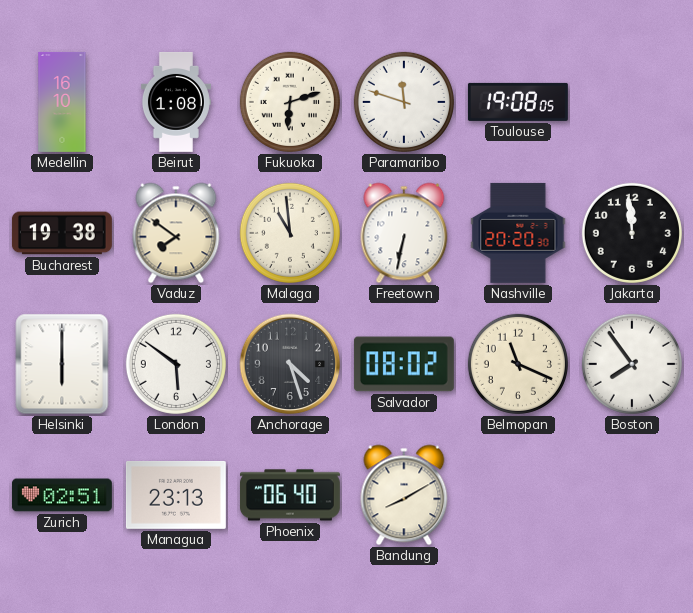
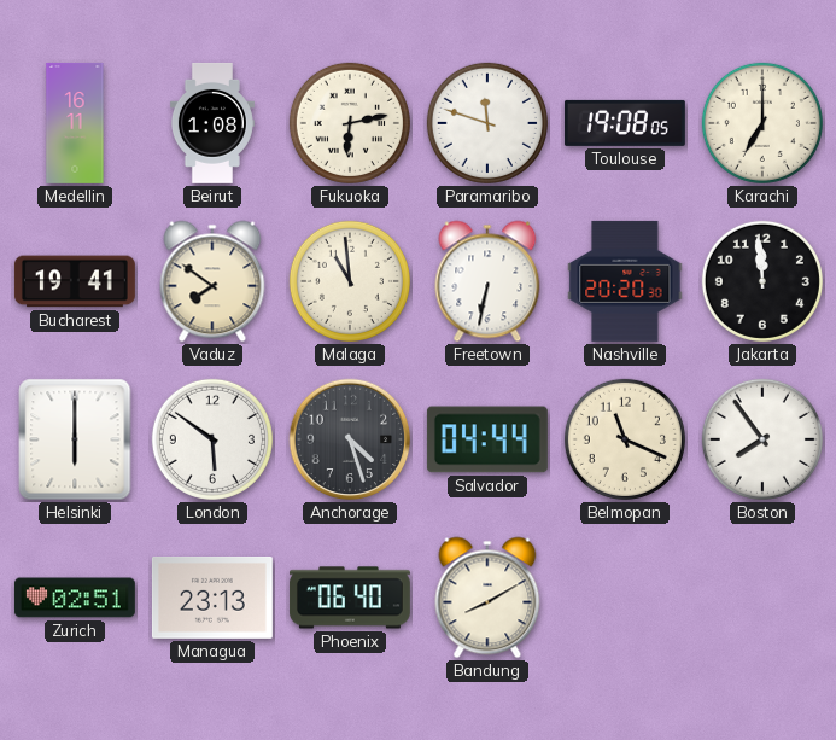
Medellin: 16:10 -> 16:11
Fukuoka: 6:12 -> 6:13
Karachi: none -> 7:00
Bucharest: 19:38 -> 19:41
Salvador: 08:02 -> 04:44
